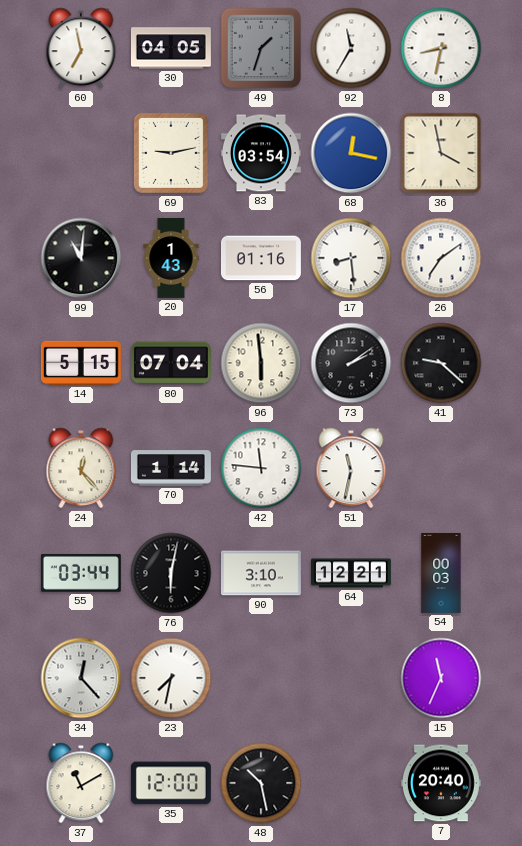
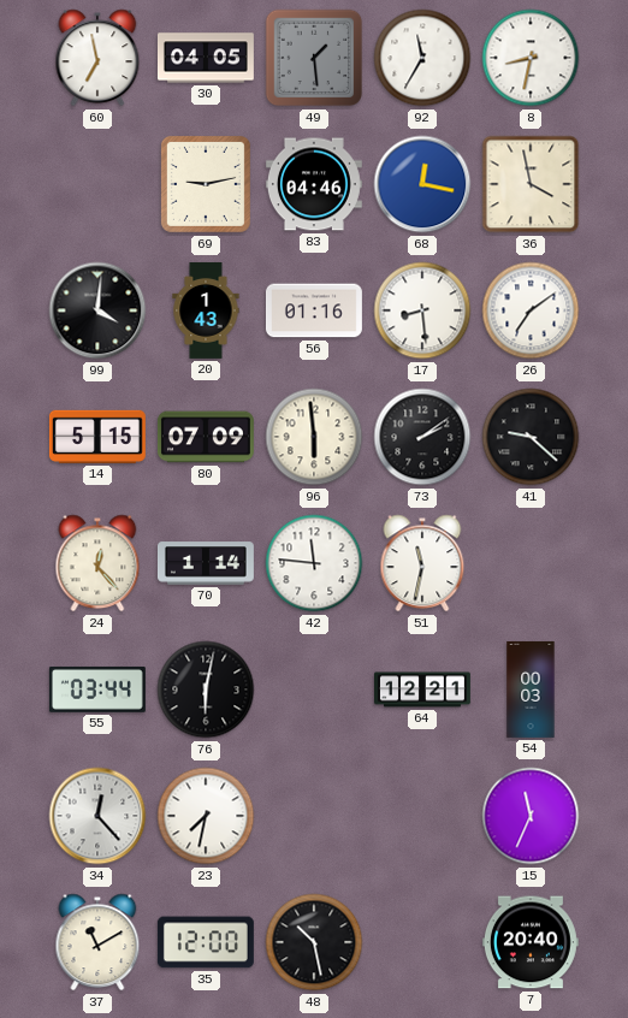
49: 1:33 -> 1:29
83: 03:54 -> 04:46
99: 11:01 -> 4:01
80: 07:04 -> 07:09
90: 3:10 -> none
